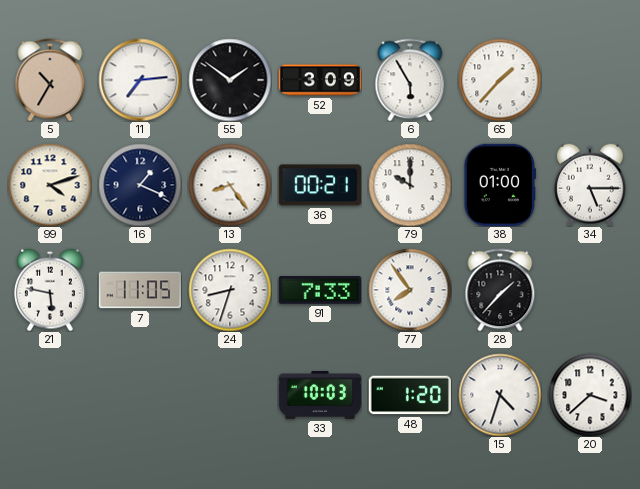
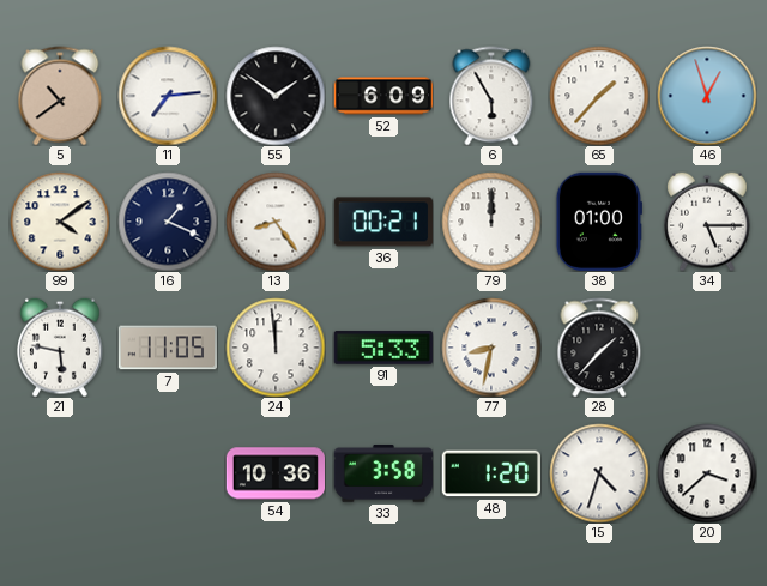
5: 10:35 -> 10:39
52: 3:09 -> 6:09
46: none -> 12:57
99: 4:12 -> 4:09
79: 10:00 -> 12:00
24: 8:33 -> 11:59
91: 7:33 -> 5:33
77: 7:54 -> 8:32
54: none -> 10:36
33: 10:03 -> 3:58
